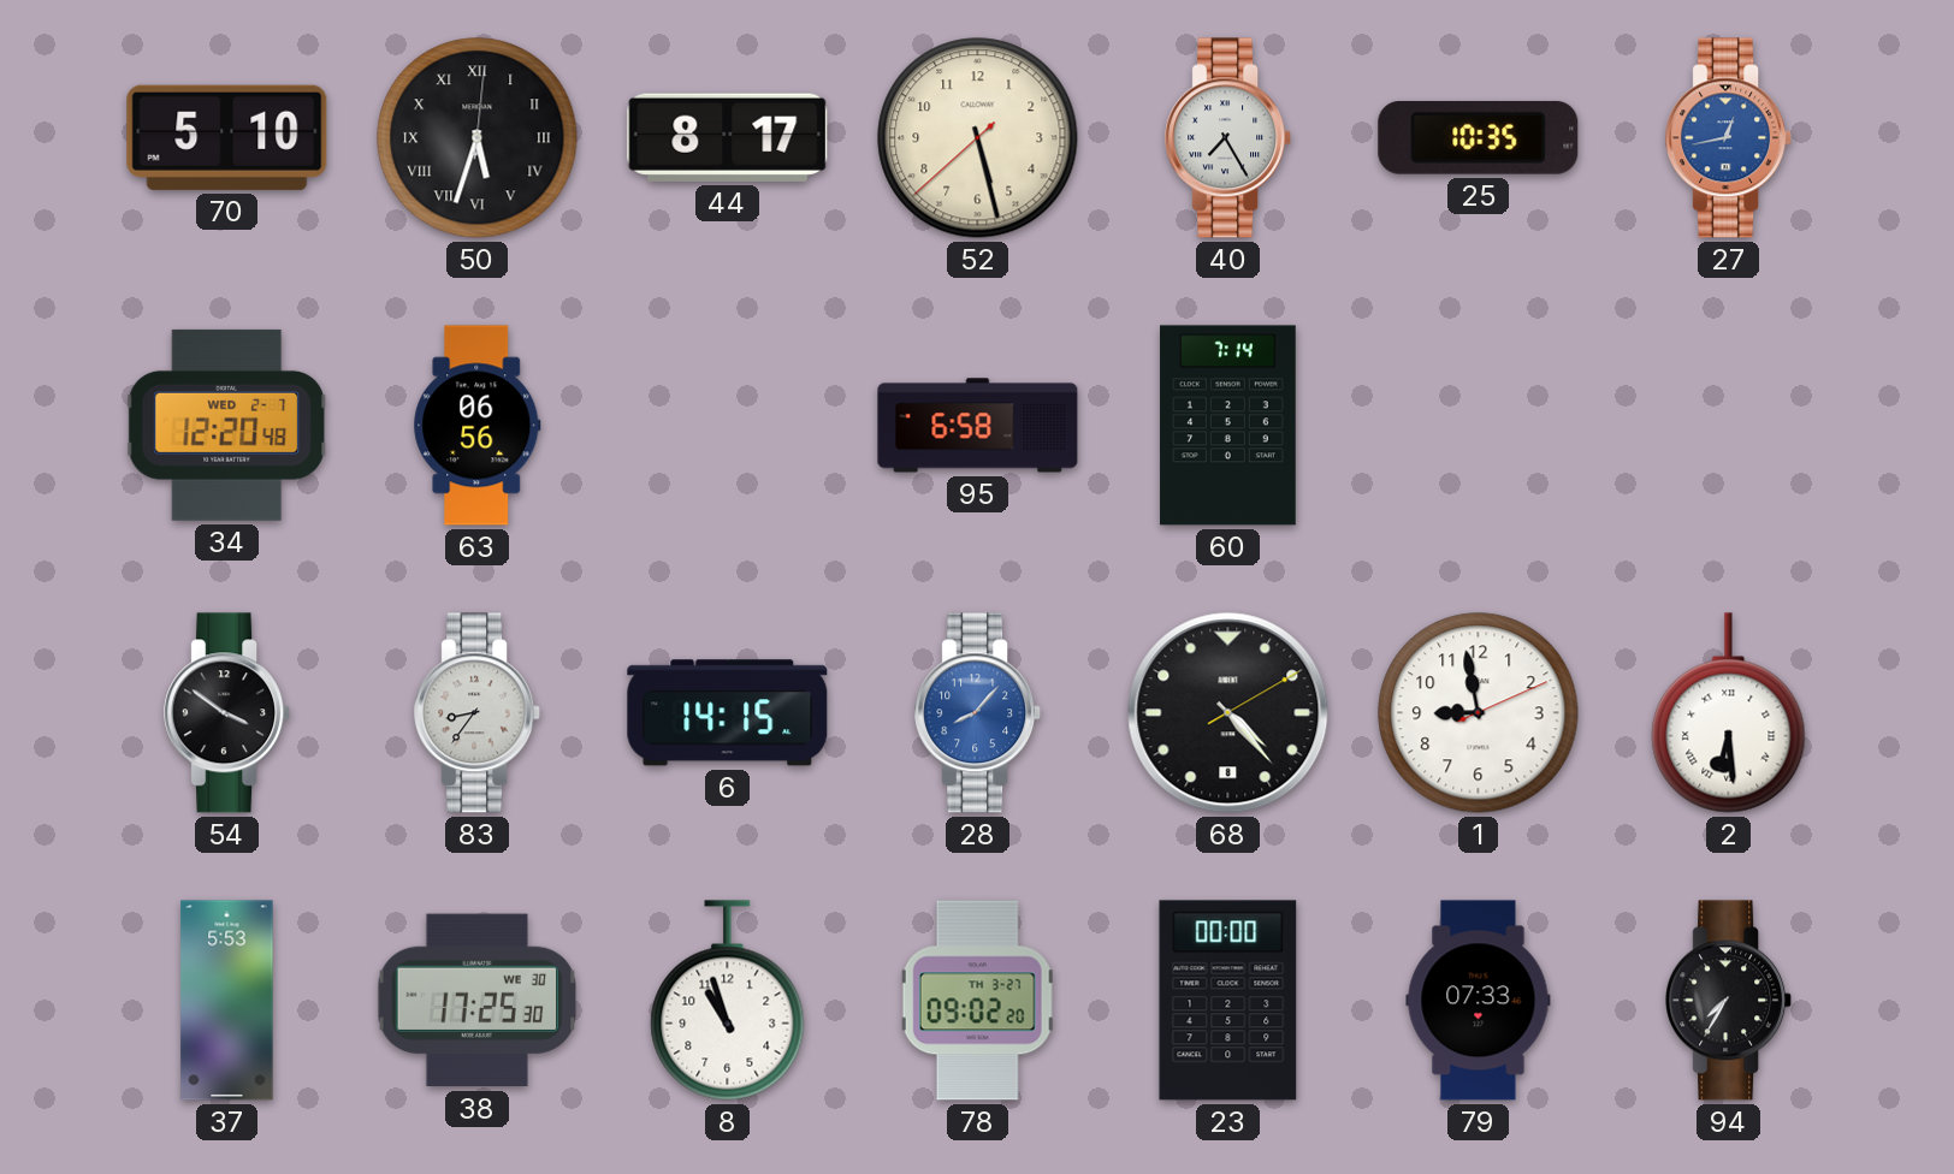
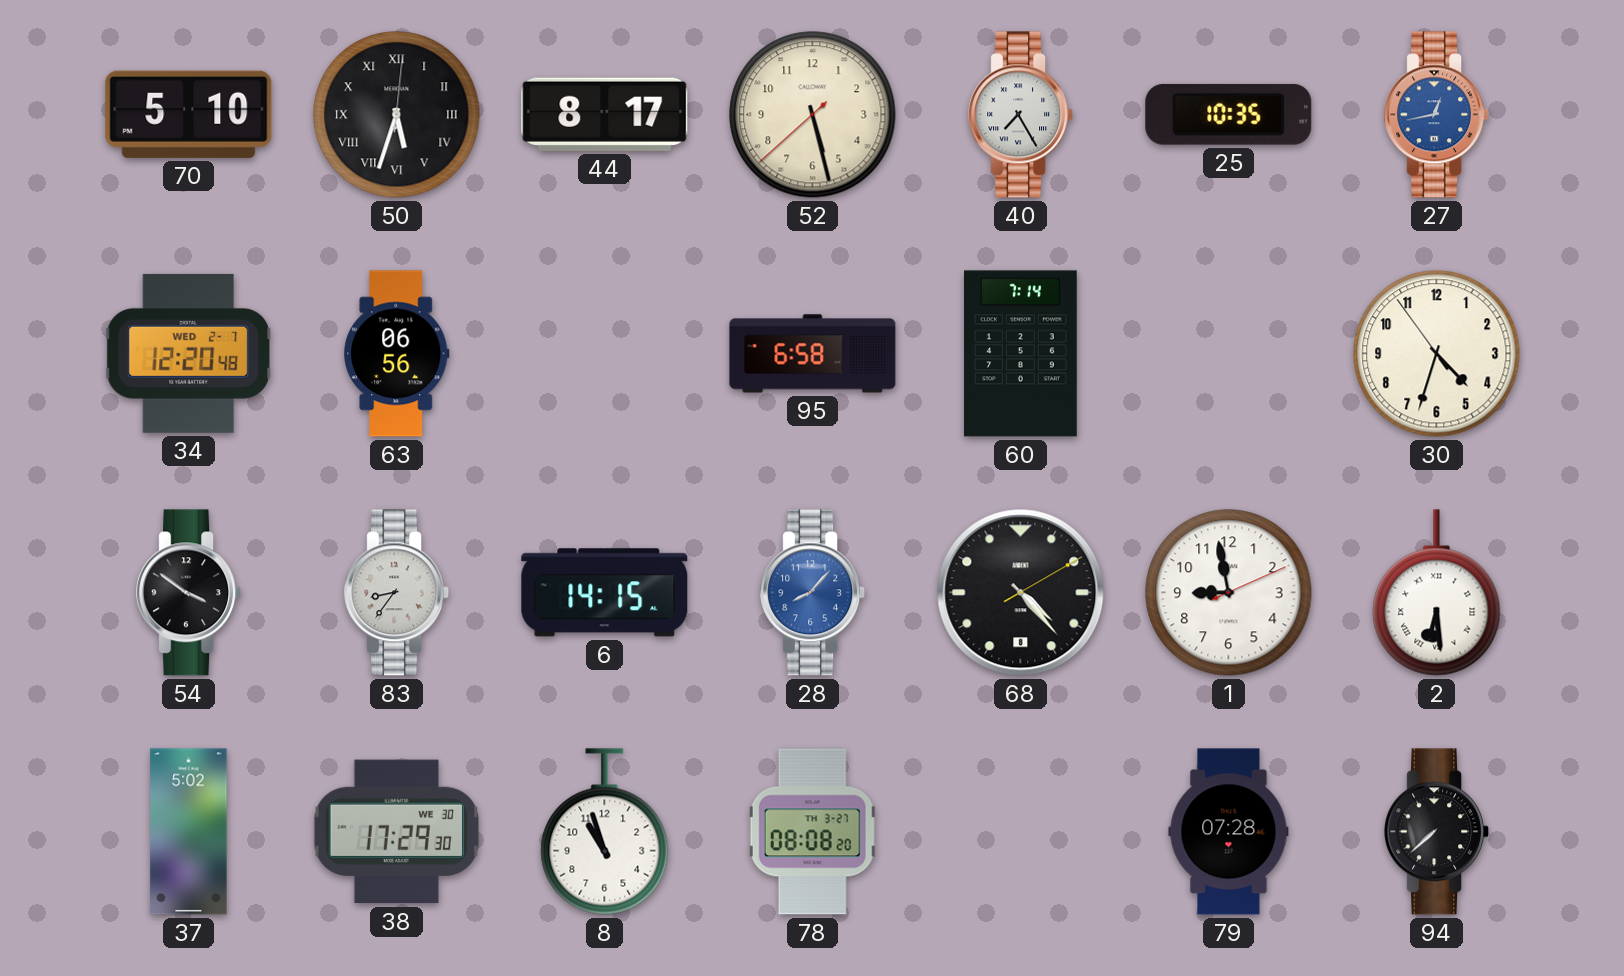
30: none -> 4:32
37: 5:53 -> 5:02
38: 17:25 -> 17:29
78: 09:02 -> 08:08
23: 00:00 -> none
79: 07:33 -> 07:28
94: 7:35 -> 7:38
